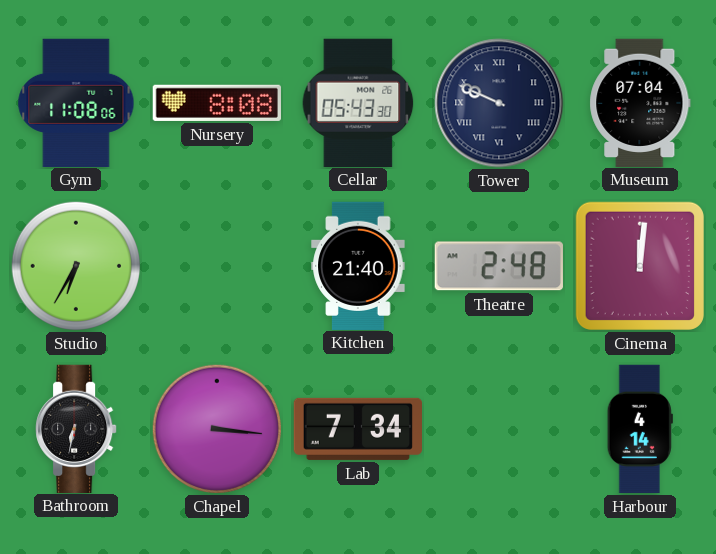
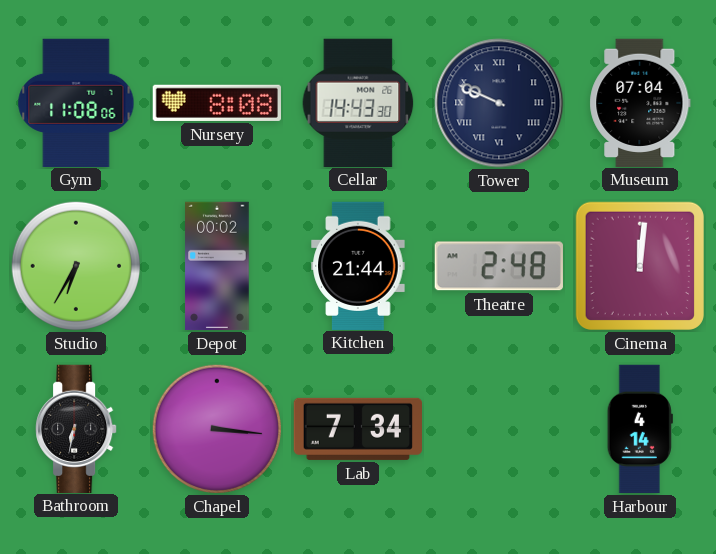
Cellar: 05:43 -> 14:43
Depot: none -> 00:02
Kitchen: 21:40 -> 21:44
